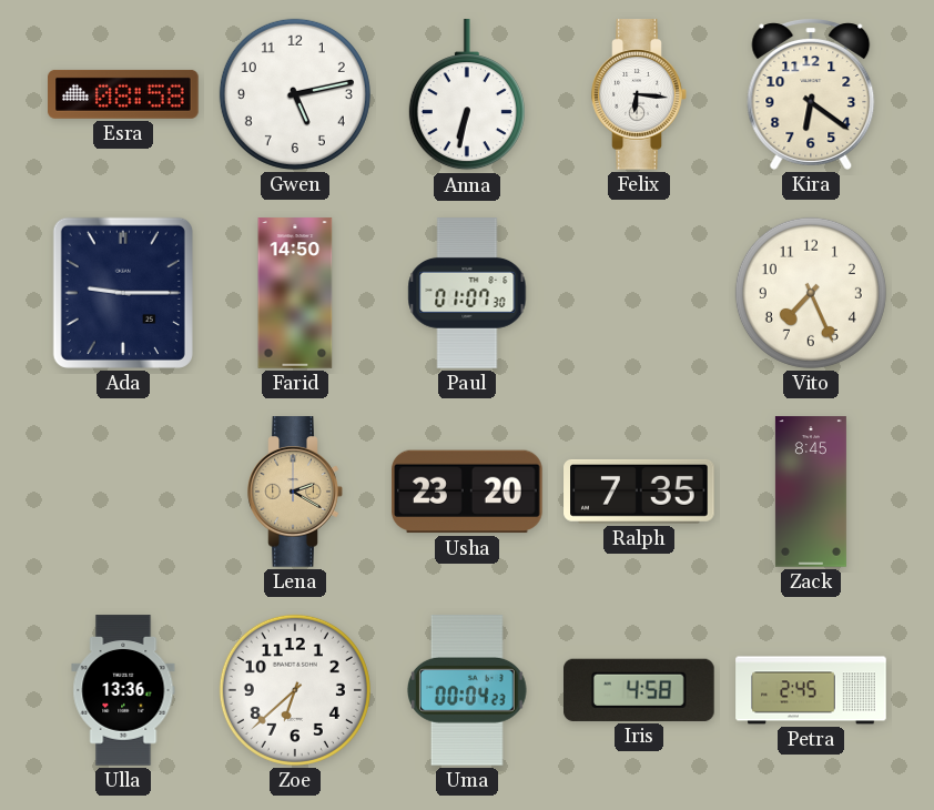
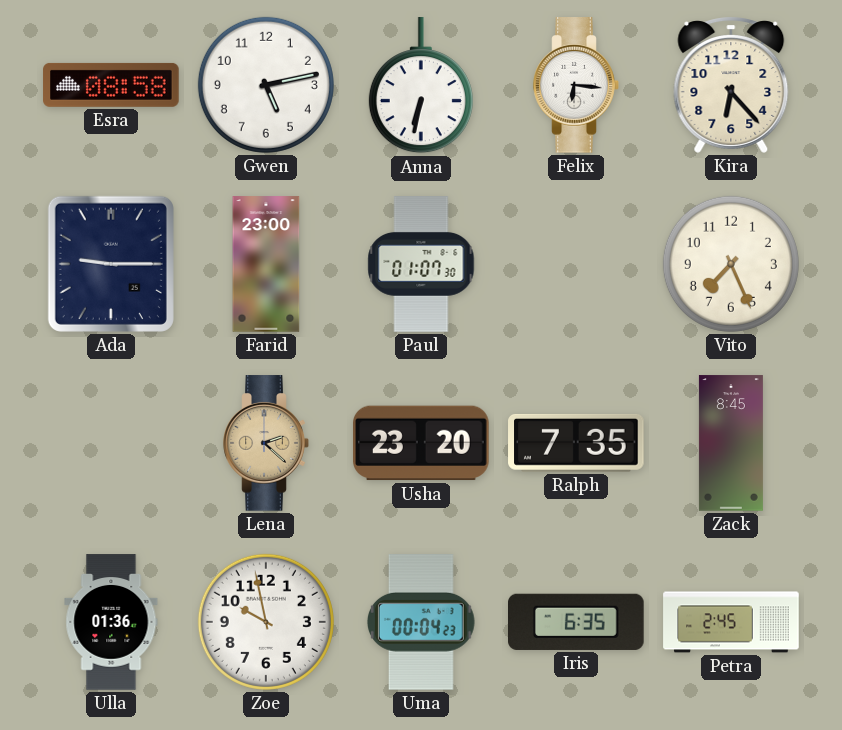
Kira: 6:21 -> 6:23
Farid: 14:50 -> 23:00
Lena: 2:20 -> 2:22
Ulla: 13:36 -> 01:36
Zoe: 6:38 -> 9:58
Iris: 4:58 -> 6:35
